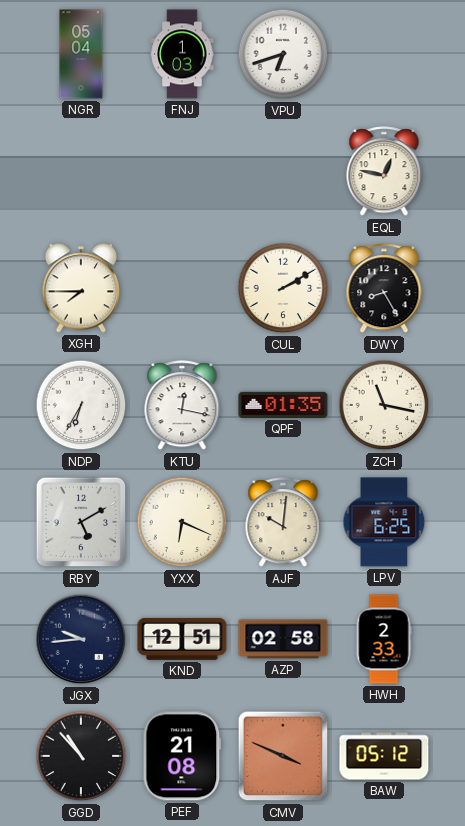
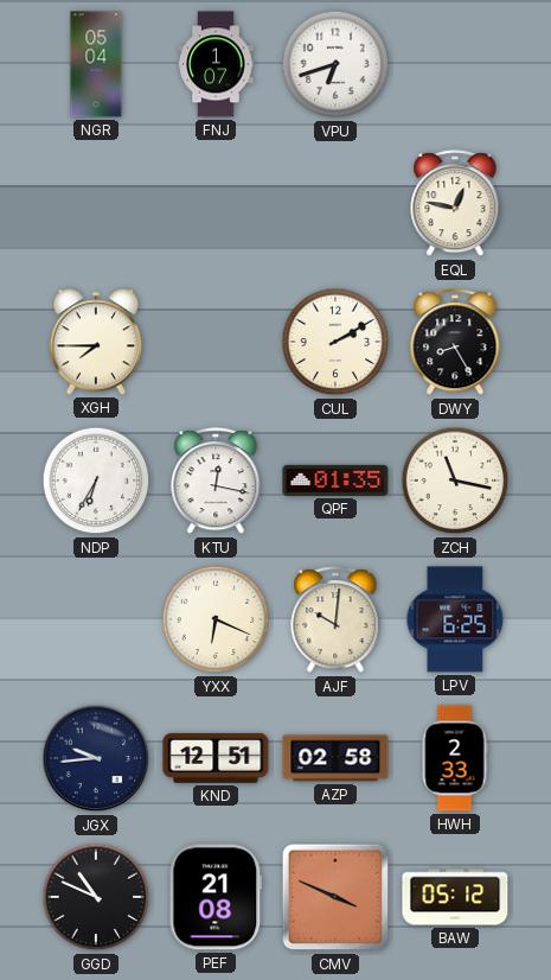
FNJ: 1:03 -> 1:07
RBY: 5:10 -> none
GGD: 10:53 -> 10:49
